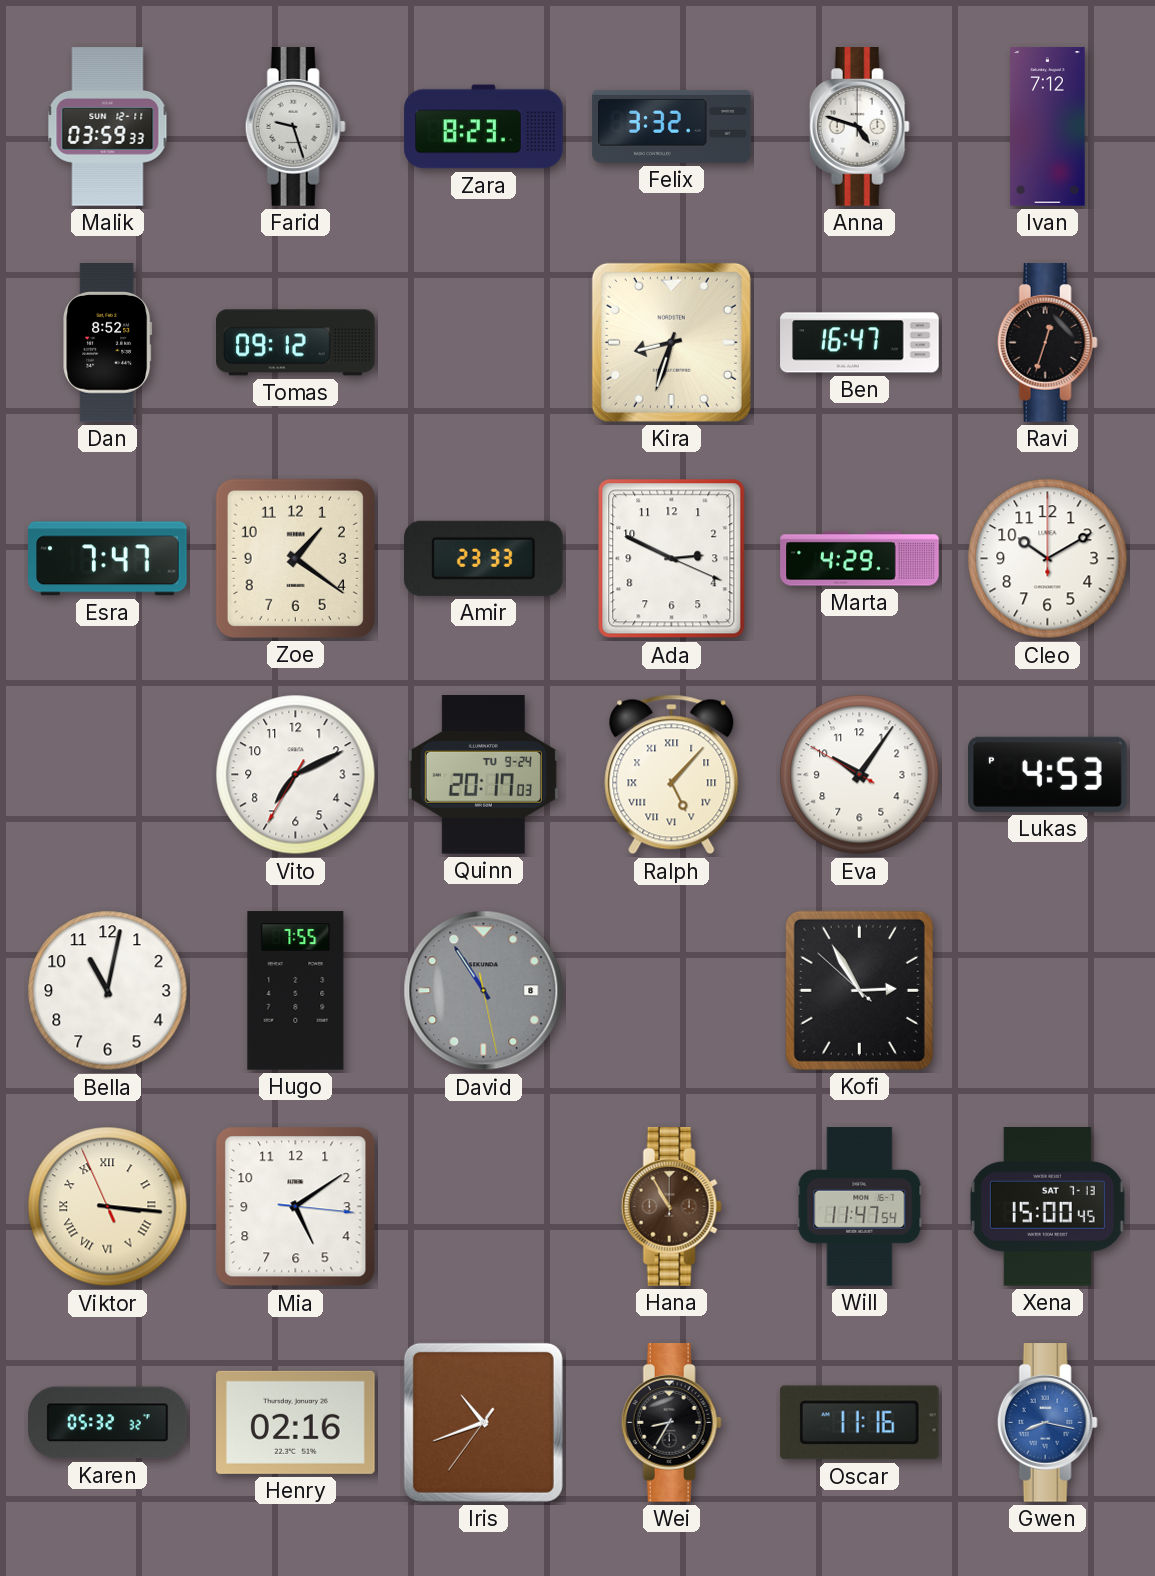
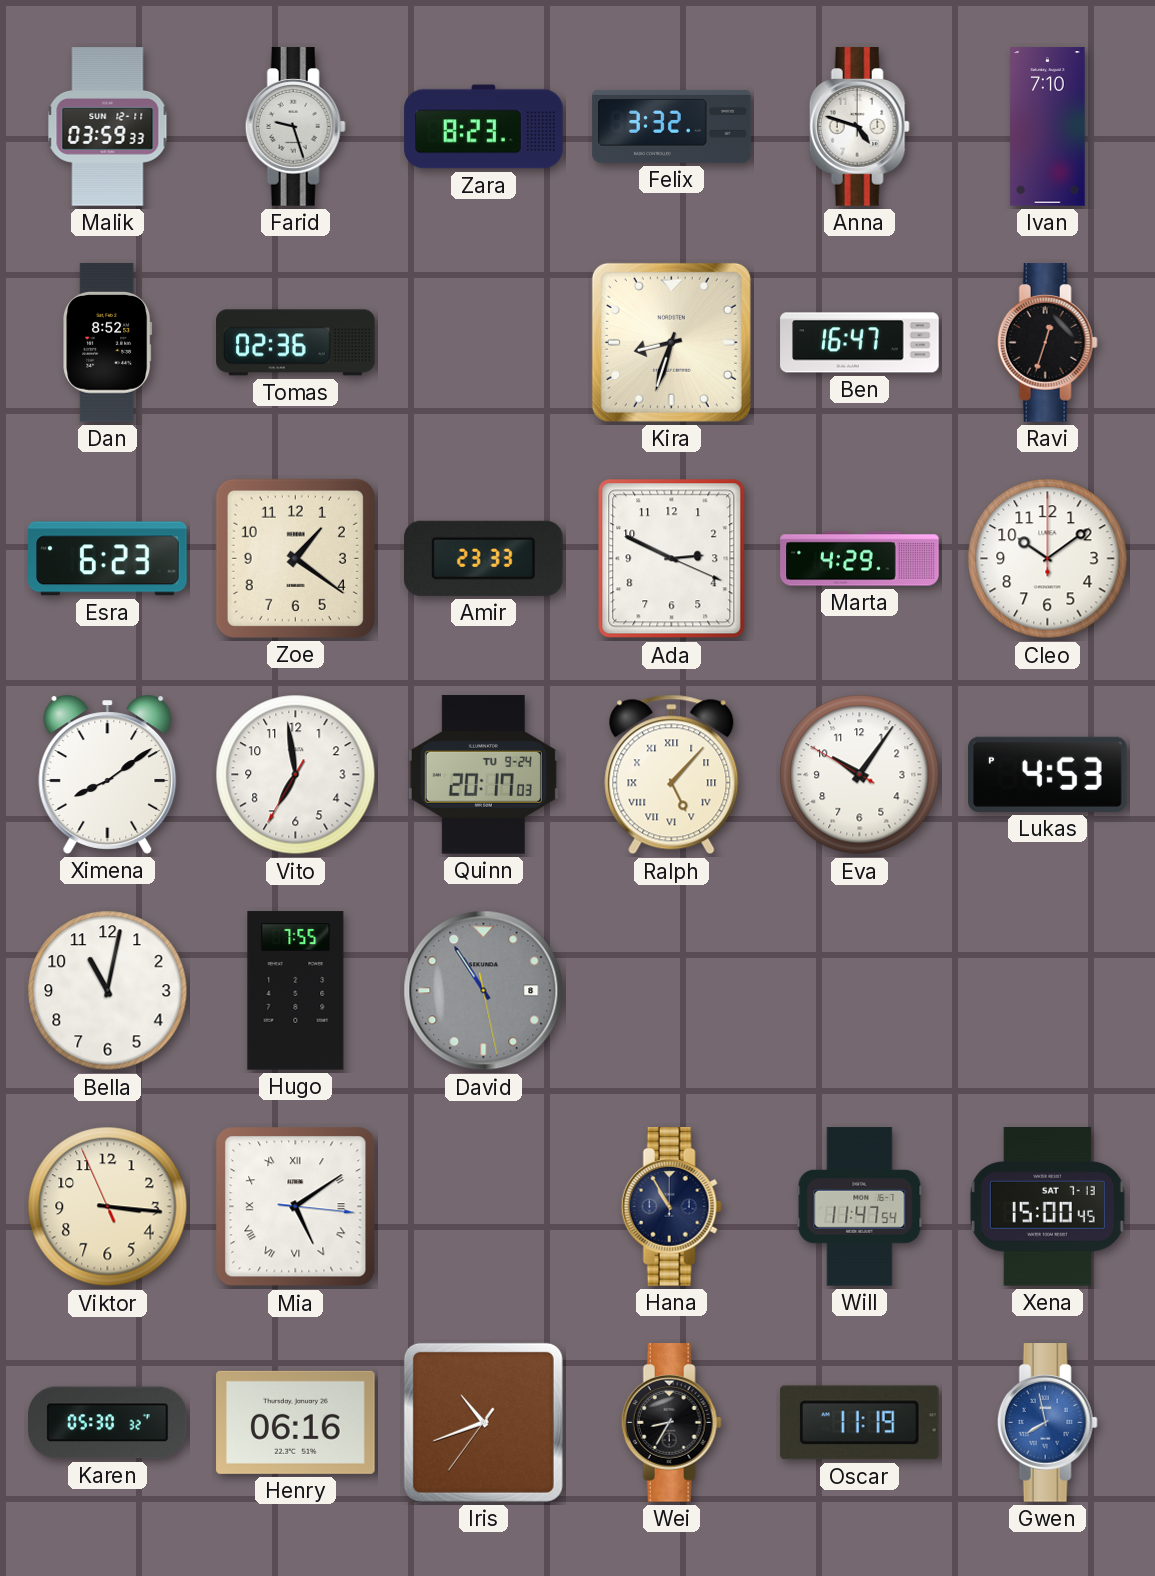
Ivan: 7:12 -> 7:10
Tomas: 09:12 -> 02:36
Esra: 7:47 -> 6:23
Cleo: 10:10 -> 10:09
Ximena: none -> 8:09
Vito: 7:10 -> 6:58
Kofi: 2:54 -> none
Viktor numerals: Roman -> Arabic
Mia numerals: Arabic -> Roman
Hana dial: brown -> navy
Karen: 05:32 -> 05:30
Henry: 02:16 -> 06:16
Oscar: 11:16 -> 11:19
Gwen: 8:17 -> 7:58
